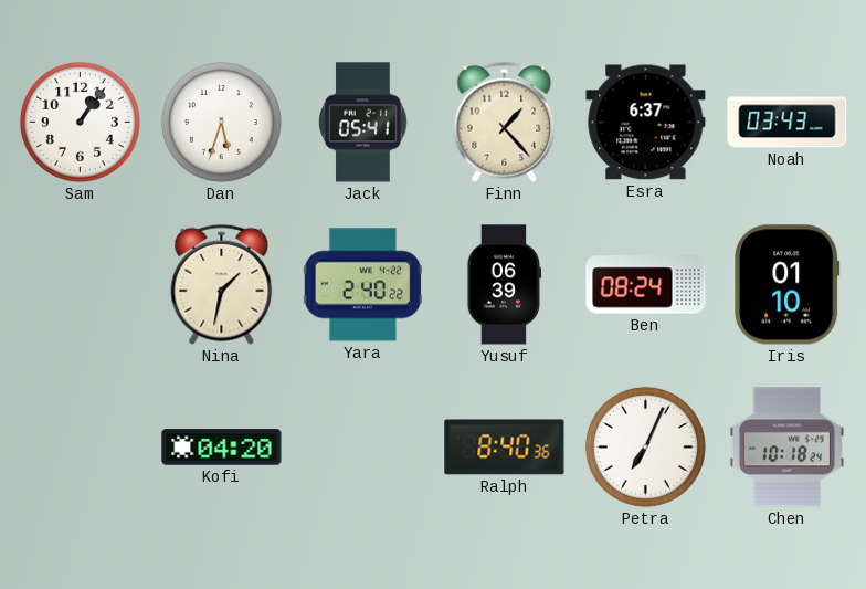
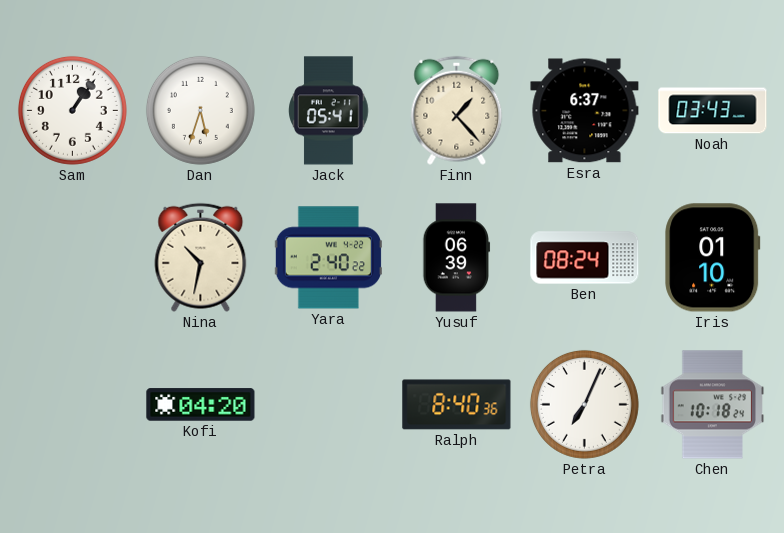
Nina: 1:32 -> 10:32
